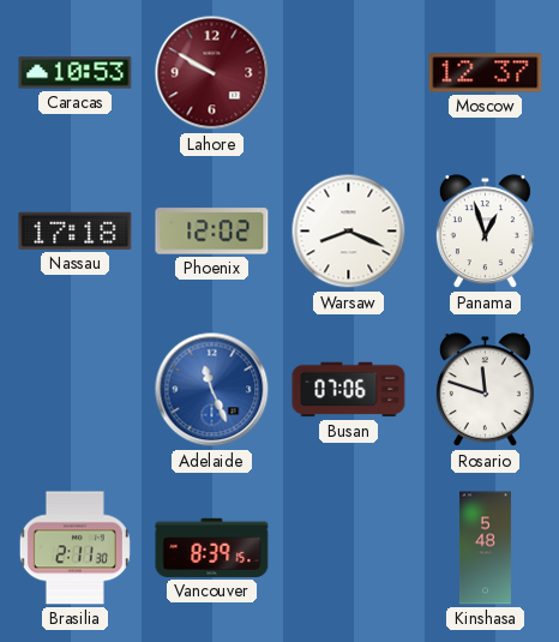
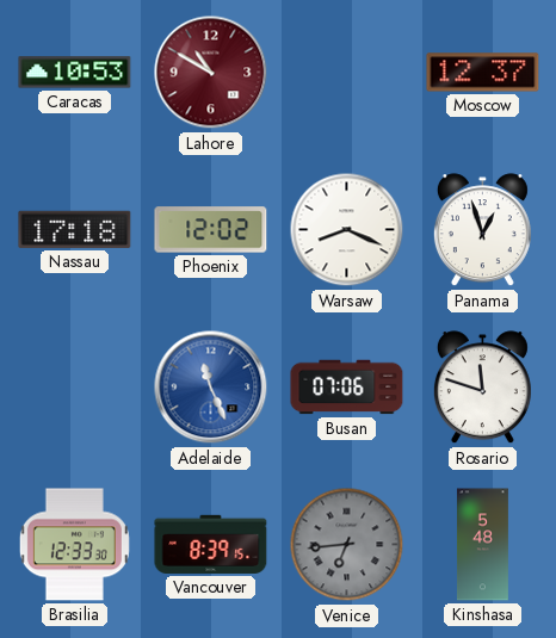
Lahore: 9:50 -> 10:50
Brasilia: 2:11 -> 12:33
Venice: none -> 6:44
